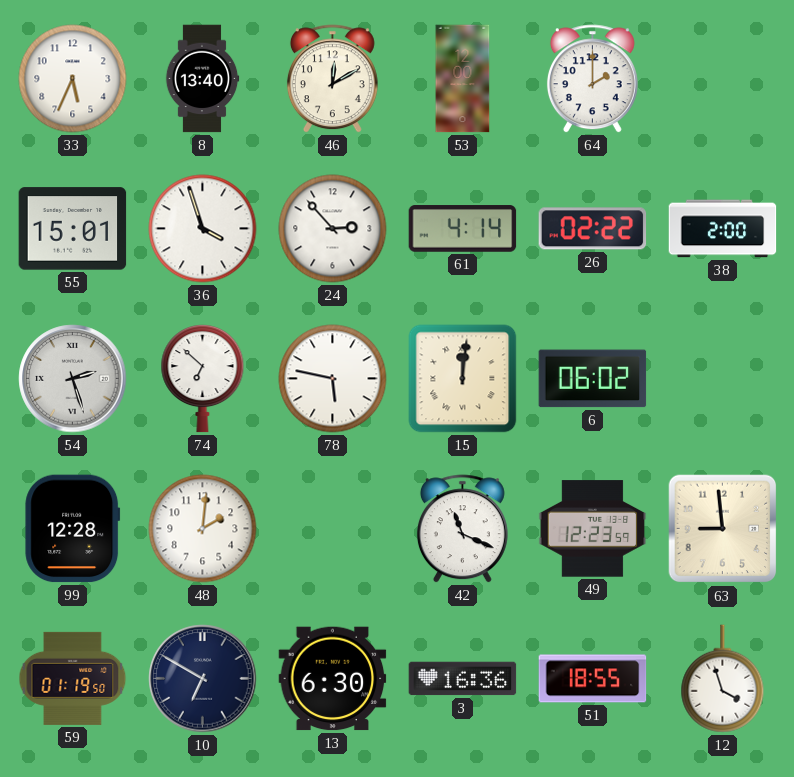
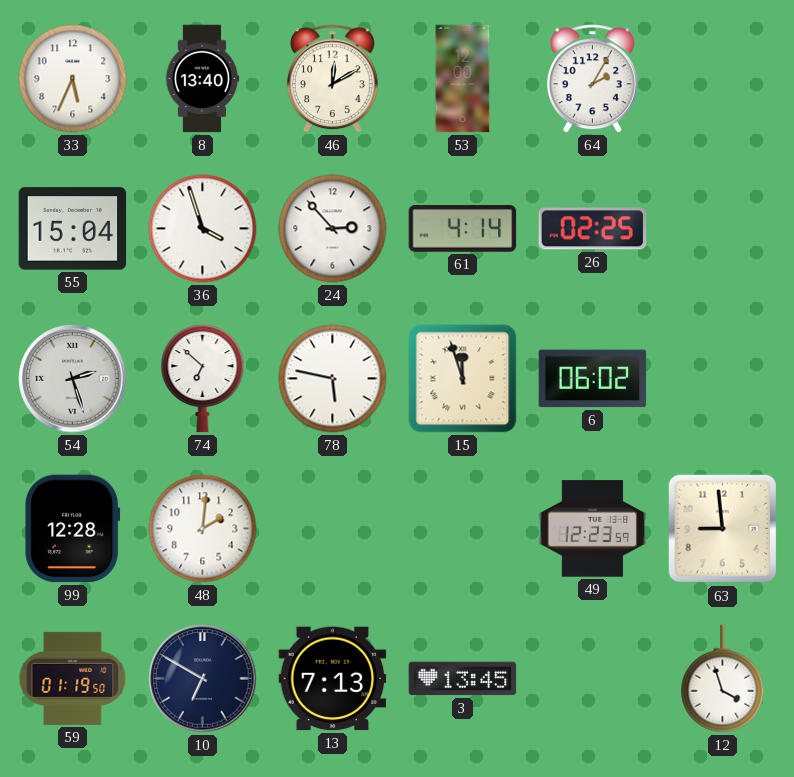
64: 2:00 -> 2:05
55: 15:01 -> 15:04
26: 02:22 -> 02:25
38: 2:00 -> none
15: 12:01 -> 11:57
42: 11:19 -> none
13: 6:30 -> 7:13
3: 16:36 -> 13:45
51: 18:55 -> none
